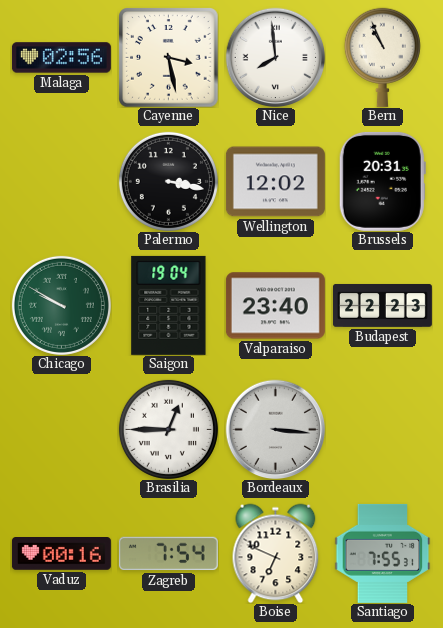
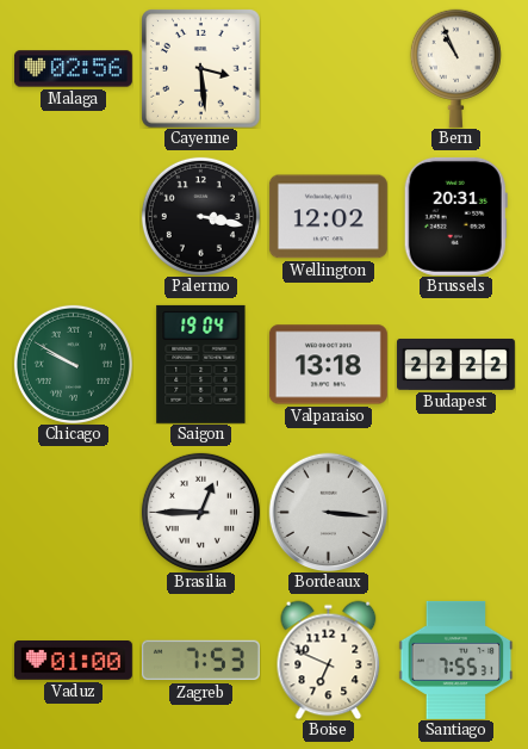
Cayenne: 3:28 -> 3:29
Nice: 7:59 -> none
Valparaiso: 23:40 -> 13:18
Budapest: 22:23 -> 22:22
Vaduz: 00:16 -> 01:00
Zagreb: 7:54 -> 7:53
